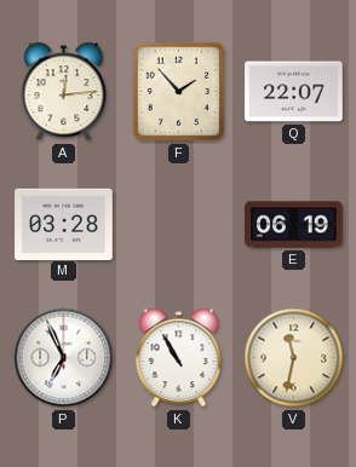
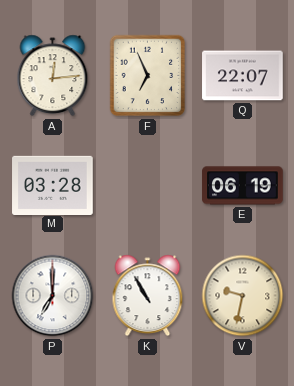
F: 1:53 -> 6:56
P: 6:56 -> 7:00
V: 11:32 -> 9:32
